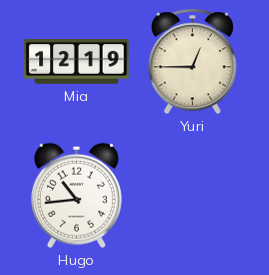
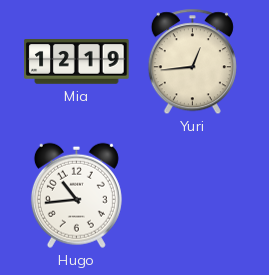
Yuri: 12:45 -> 12:44
